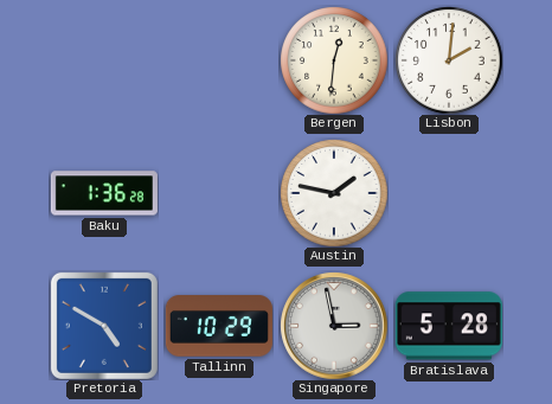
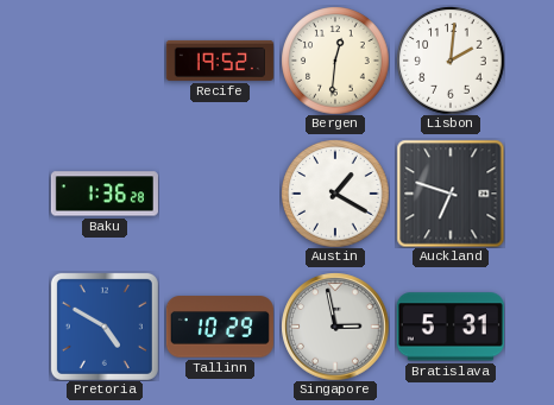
Recife: none -> 19:52
Austin: 1:47 -> 1:20
Auckland: none -> 6:48
Bratislava: 5:28 -> 5:31
